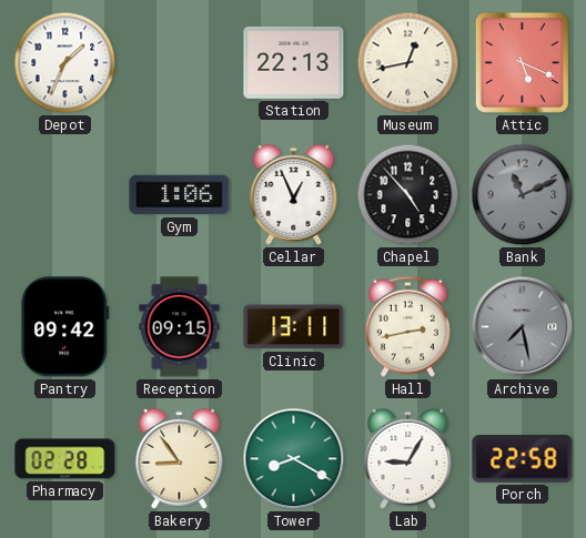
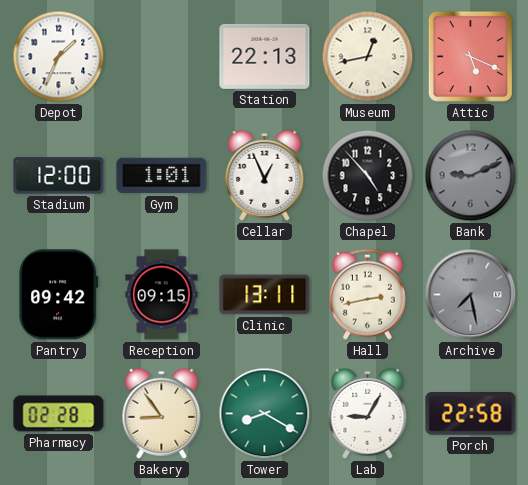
Stadium: none -> 12:00
Gym: 1:06 -> 1:01
Bank: 11:11 -> 9:11
